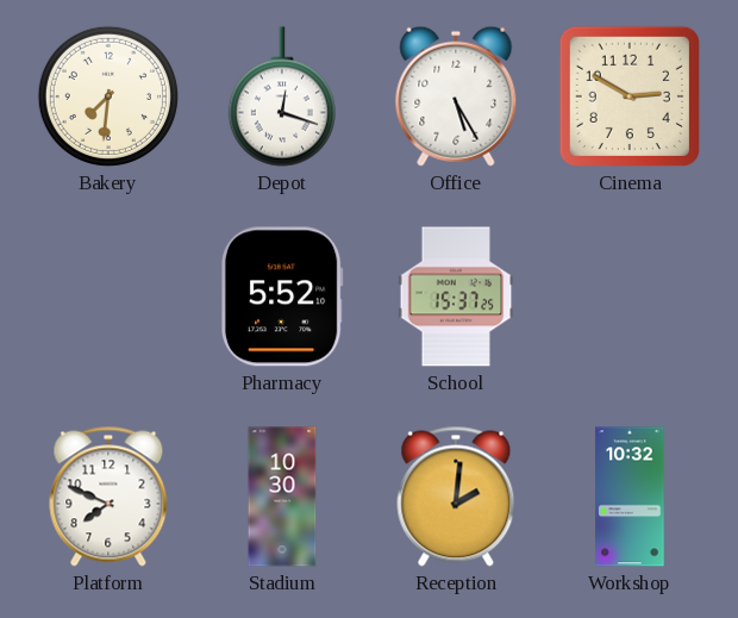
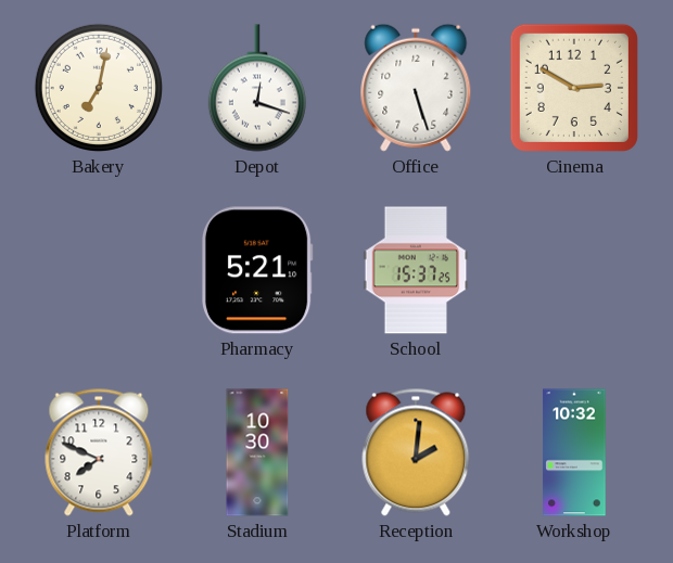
Bakery: 7:31 -> 7:02
Office: 5:25 -> 5:27
Pharmacy: 5:52 -> 5:21
